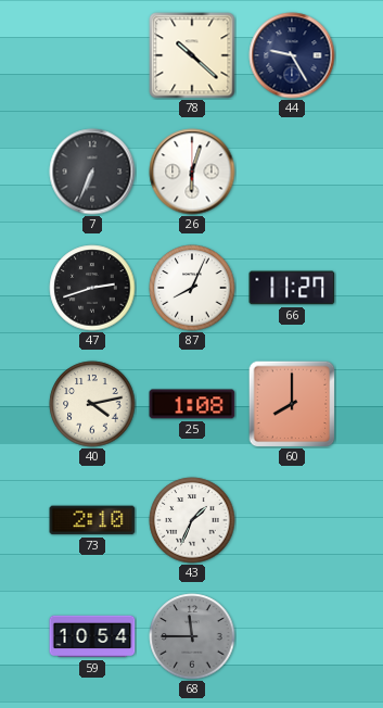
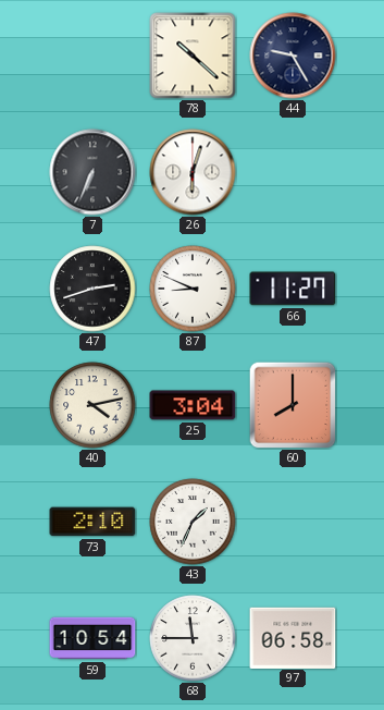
87: 8:04 -> 8:49
25: 1:08 -> 3:04
68 dial: grey -> white
97: none -> 06:58
